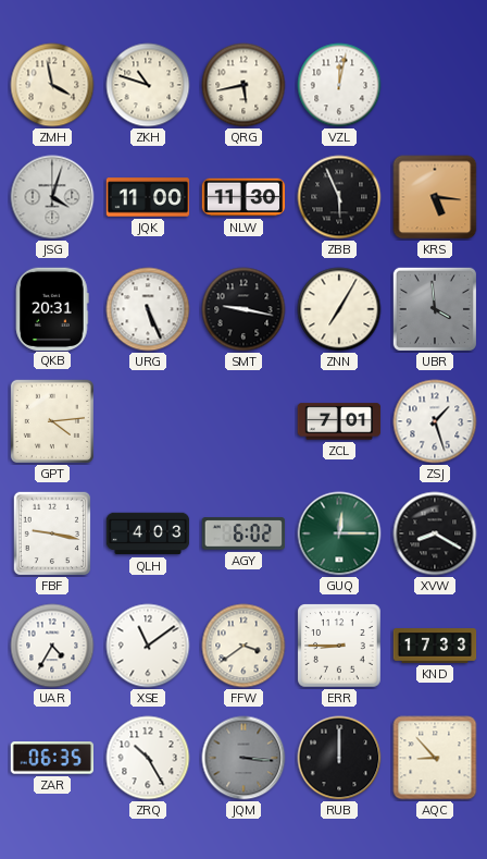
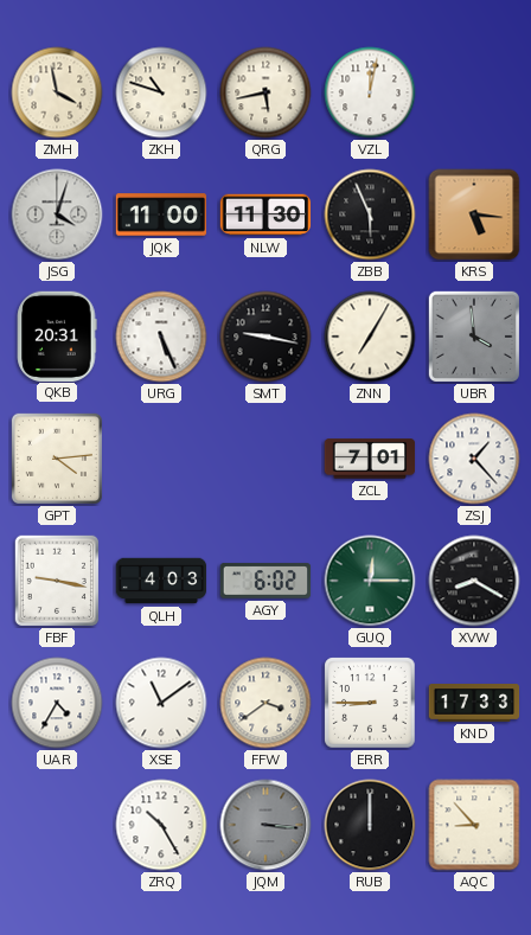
ZSJ: 1:27 -> 1:23
ZAR: 06:35 -> none
